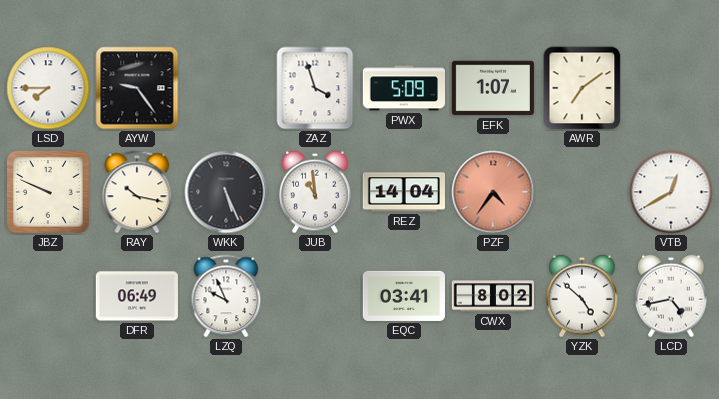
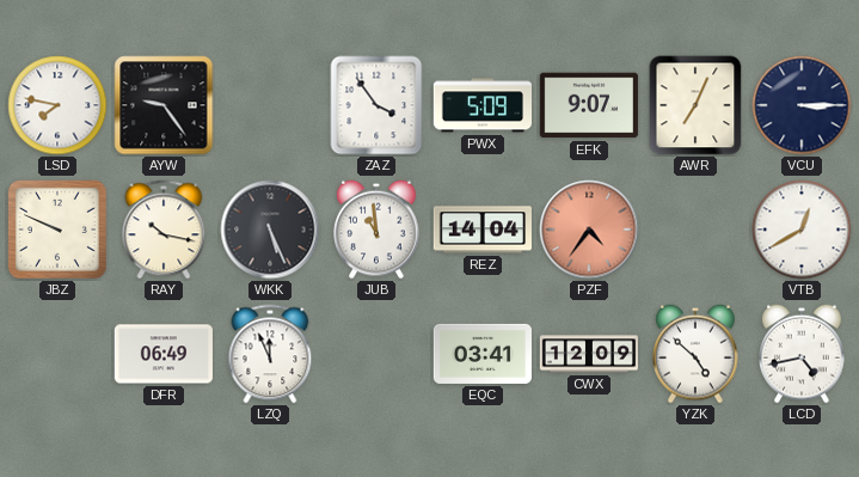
LSD: 7:45 -> 7:47
ZAZ: 3:57 -> 3:54
EFK: 1:07 -> 9:07
AWR: 7:09 -> 7:04
VCU: none -> 3:15
LZQ: 9:56 -> 11:56
CWX: 8:02 -> 12:09
